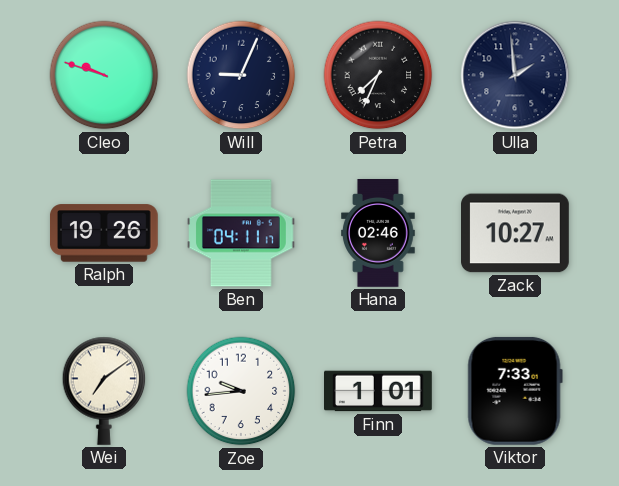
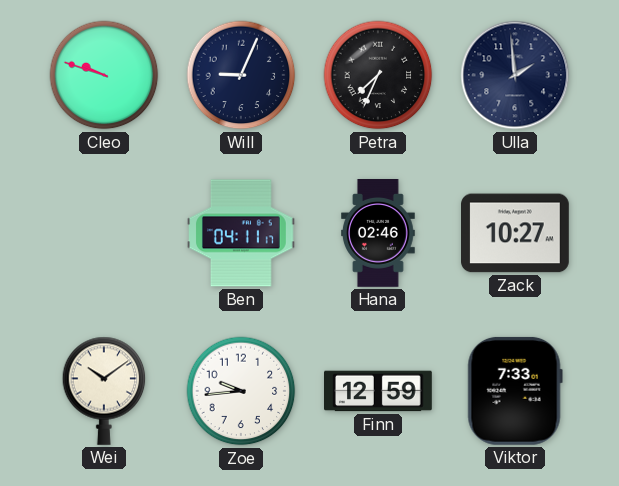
Ralph: 19:26 -> none
Wei: 7:09 -> 10:09
Finn: 1:01 -> 12:59
